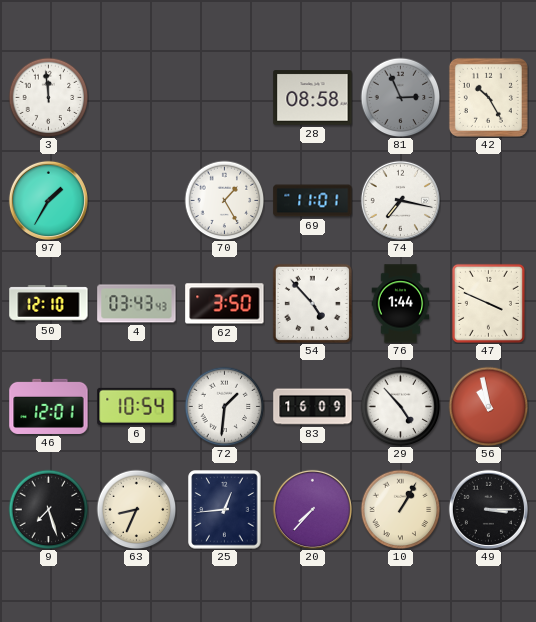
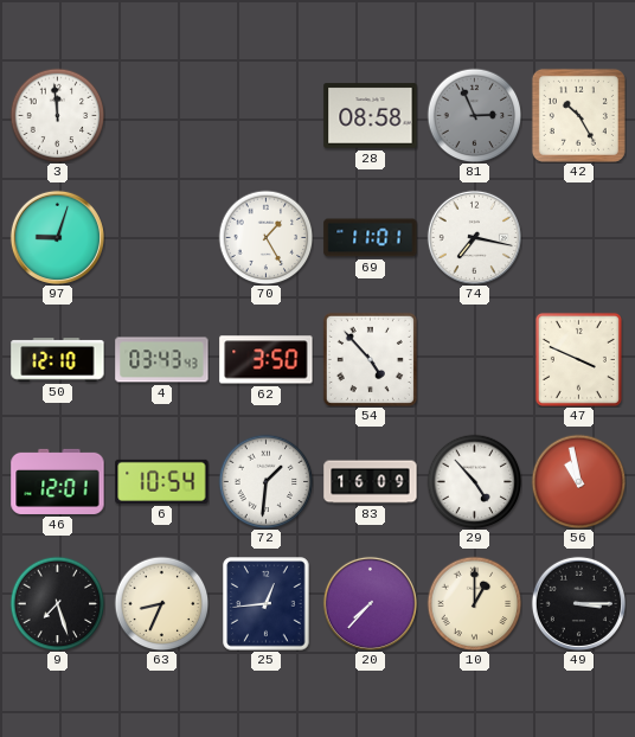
97: 1:35 -> 9:03
76: 1:44 -> none
10: 1:05 -> 1:00
